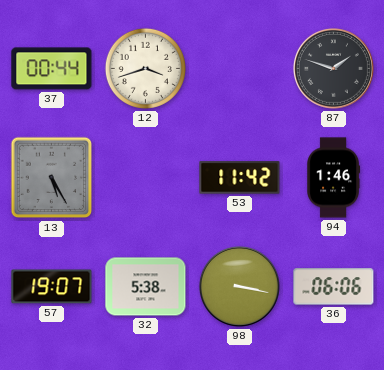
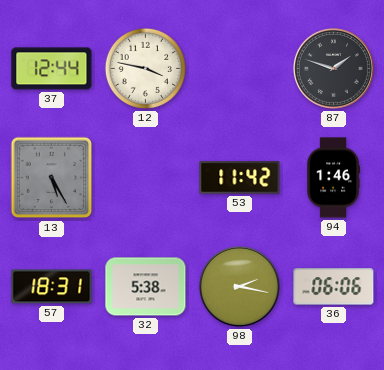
37: 00:44 -> 12:44
12: 3:42 -> 3:47
57: 19:07 -> 18:31
98: 3:17 -> 2:17
